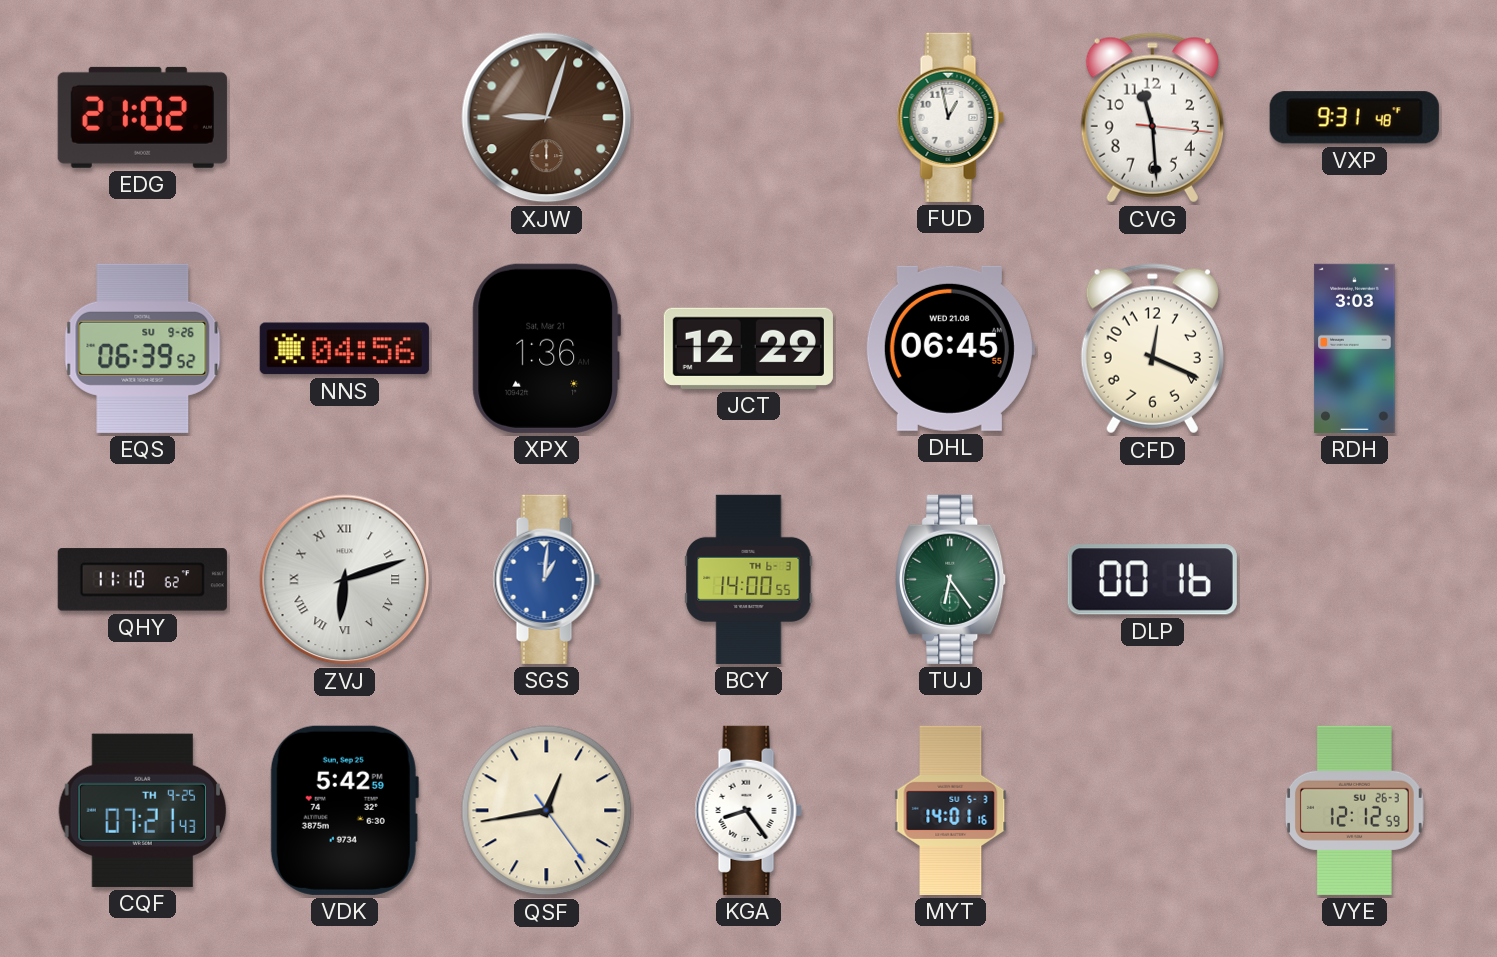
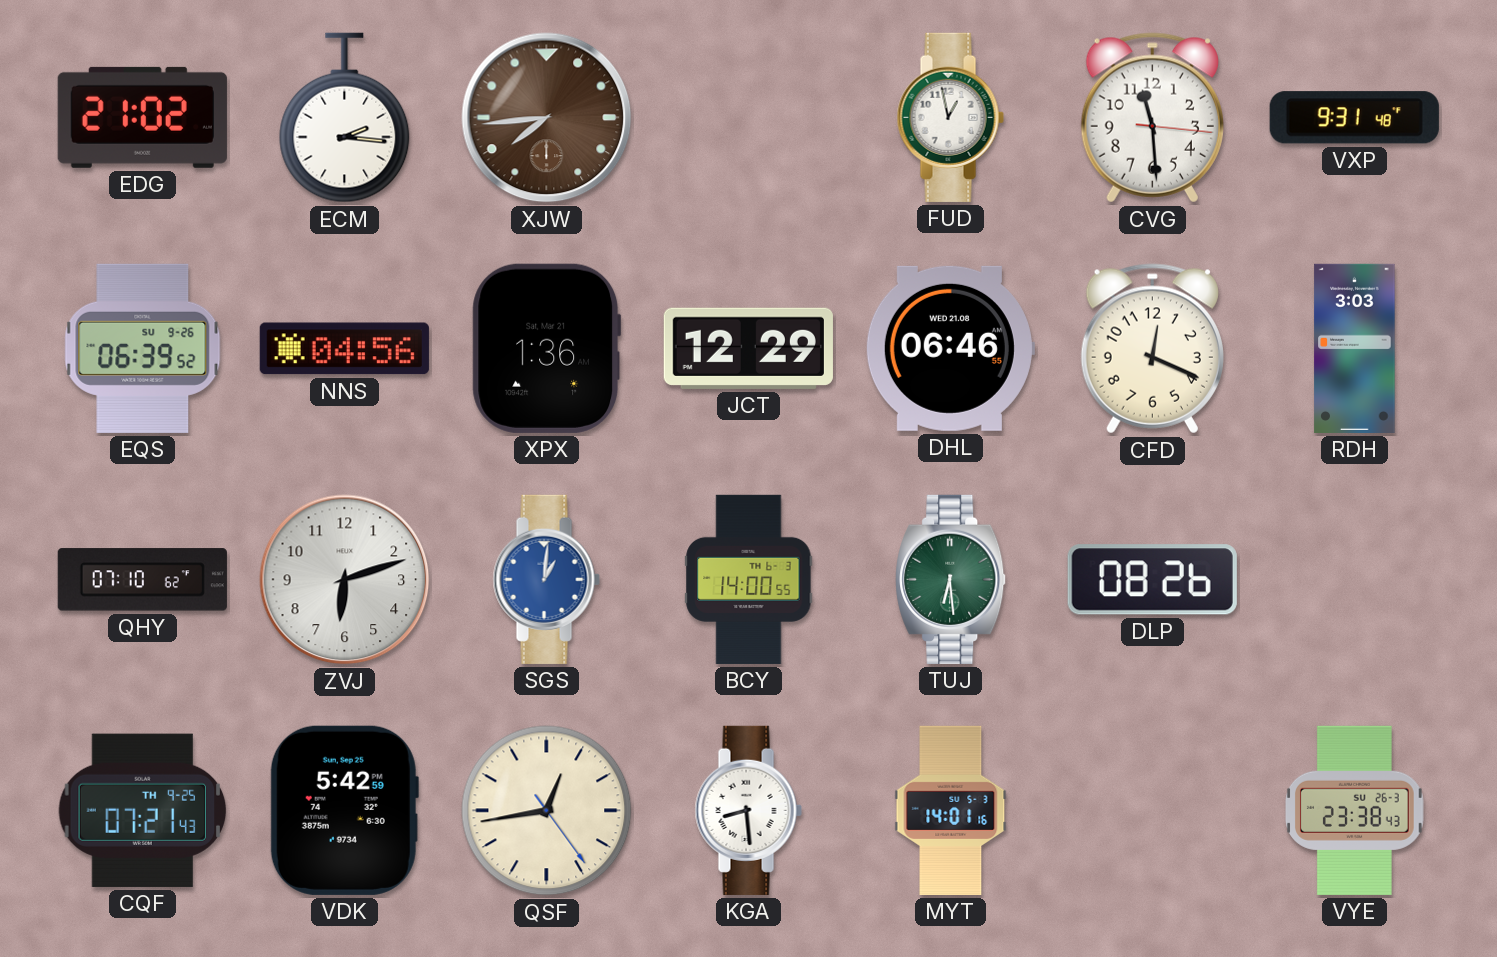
ECM: none -> 2:16
XJW: 9:03 -> 7:44
DHL: 06:45 -> 06:46
QHY: 11:10 -> 07:10
ZVJ numerals: Roman -> Arabic
TUJ: 6:24 -> 6:29
DLP: 00:16 -> 08:26
KGA: 8:24 -> 8:29
VYE: 12:12 -> 23:38
